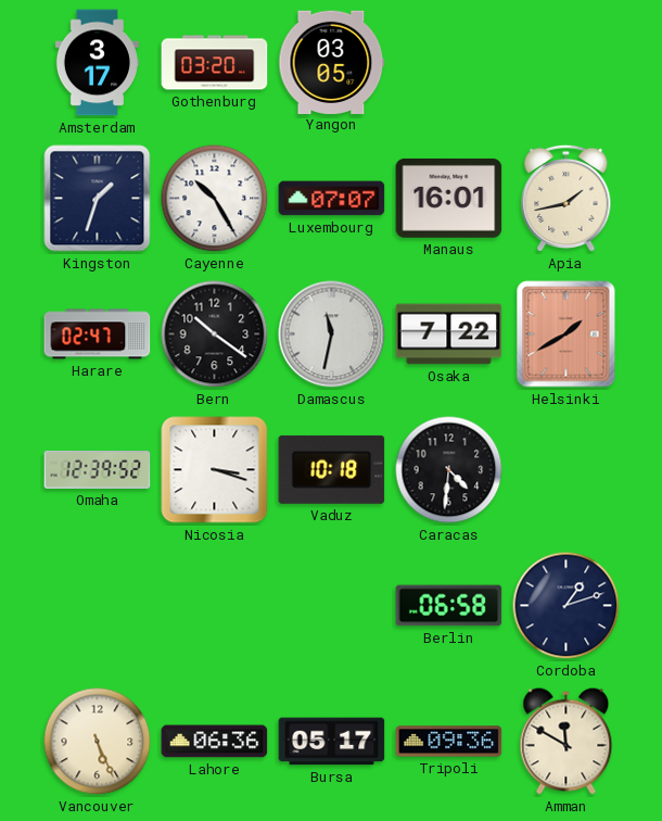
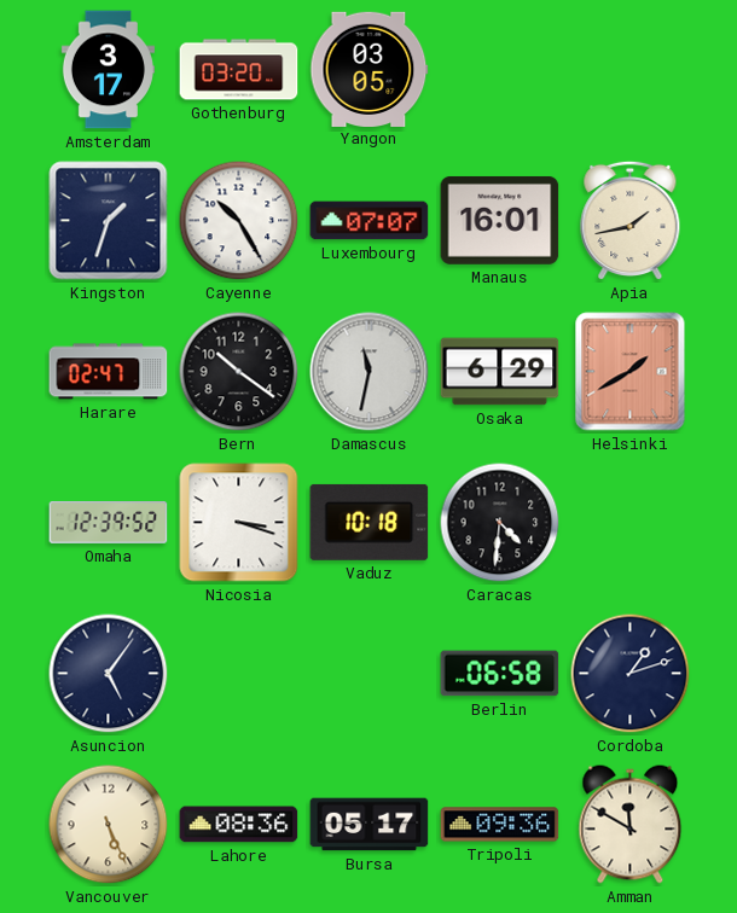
Osaka: 7:22 -> 6:29
Asuncion: none -> 5:06
Lahore: 06:36 -> 08:36
